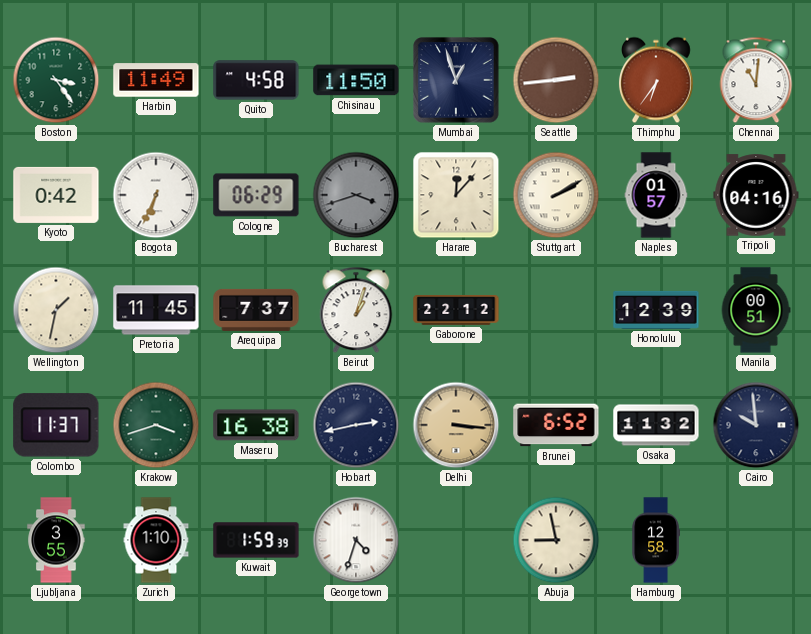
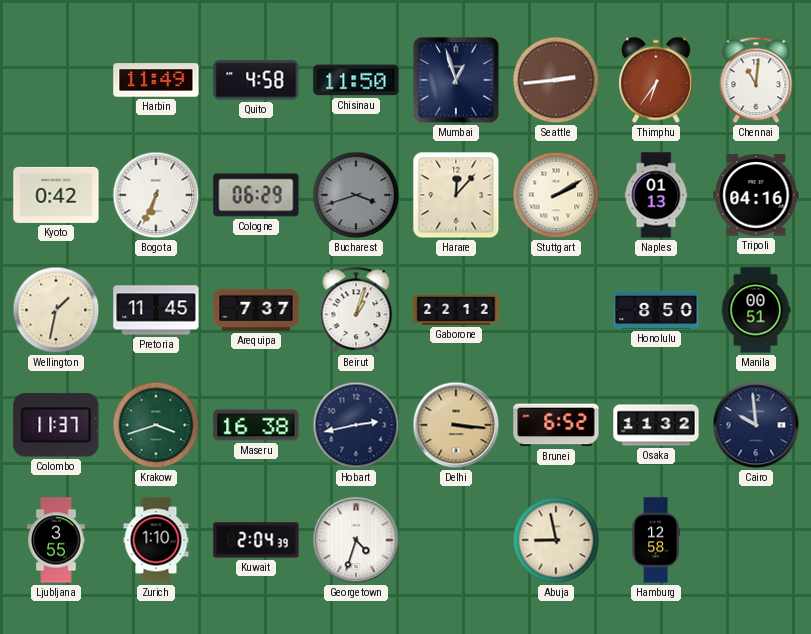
Boston: 3:24 -> none
Naples: 01:57 -> 01:13
Honolulu: 12:39 -> 8:50
Kuwait: 1:59 -> 2:04
